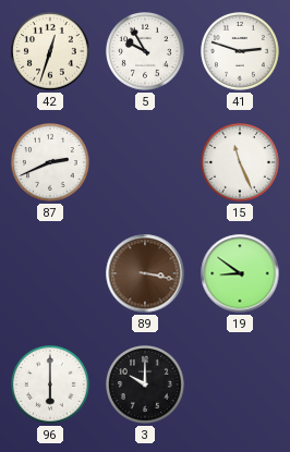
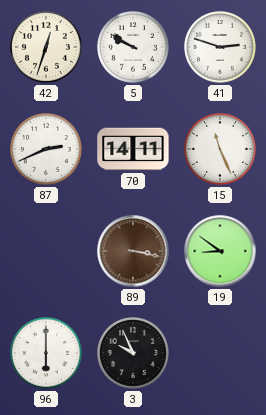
5: 9:55 -> 9:50
70: none -> 14:11
3: 10:00 -> 9:56
